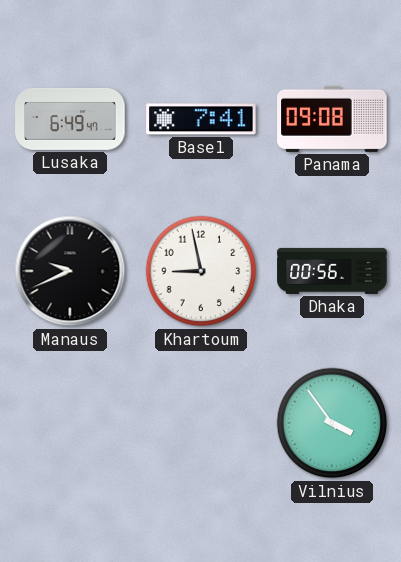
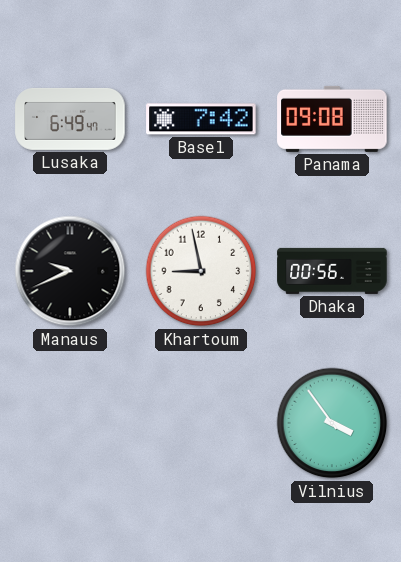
Basel: 7:41 -> 7:42
